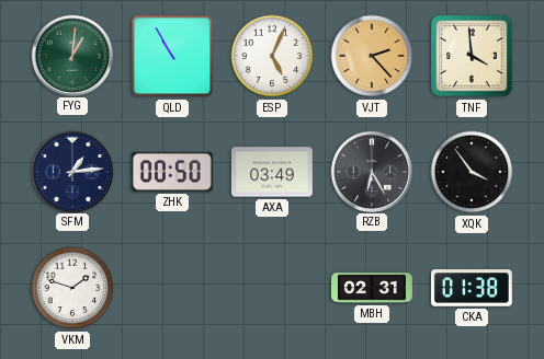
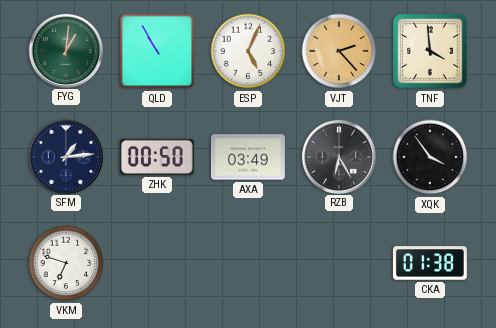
VKM: 1:48 -> 6:48
MBH: 02:31 -> none
